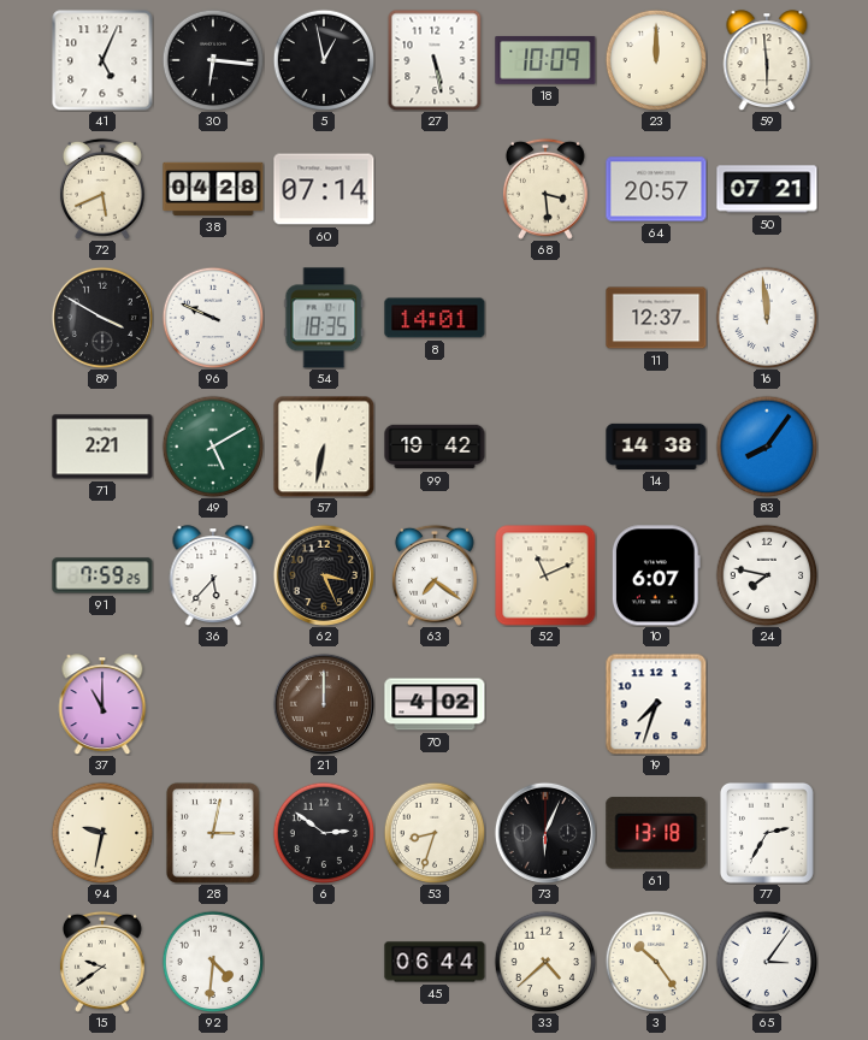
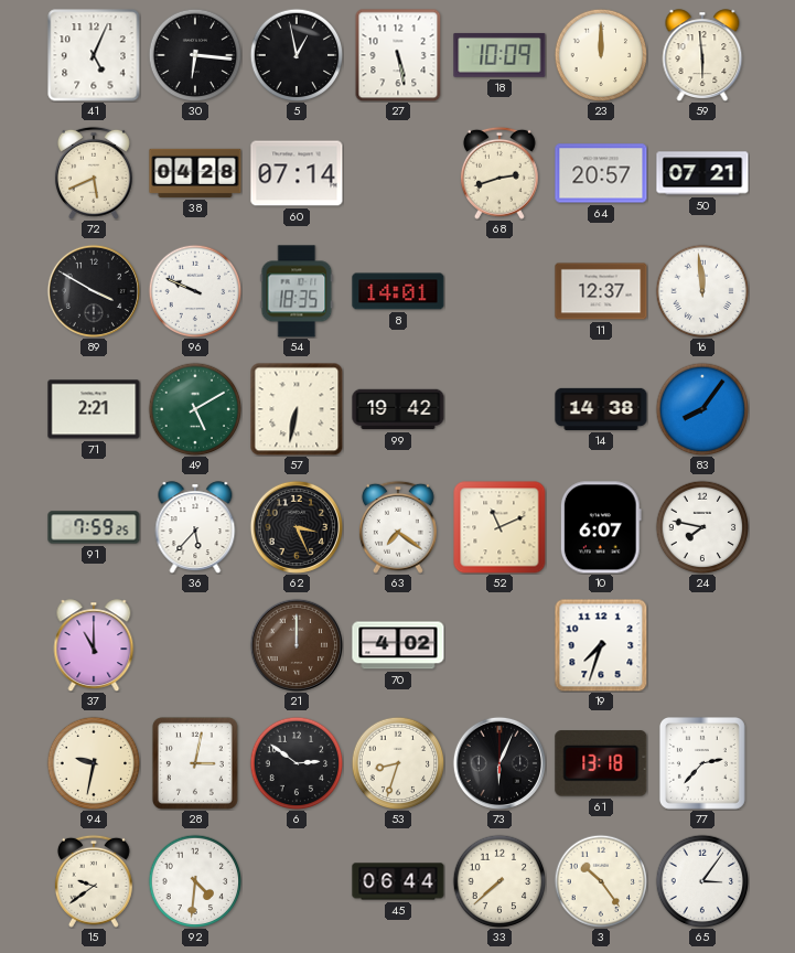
68: 3:29 -> 2:42
77: 2:35 -> 2:37
33: 4:38 -> 7:38
